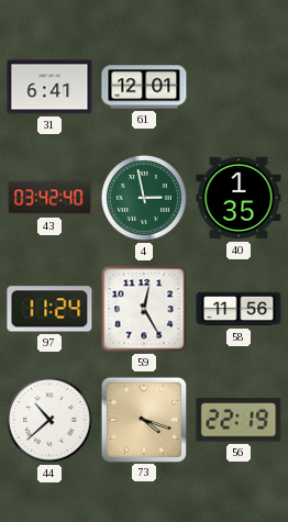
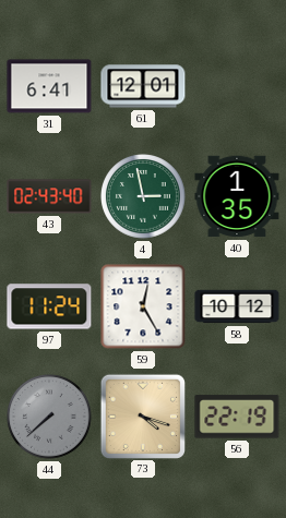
43: 03:42 -> 02:43
58: 11:56 -> 10:12
44: 10:38 -> 7:38
44 dial: white -> grey
